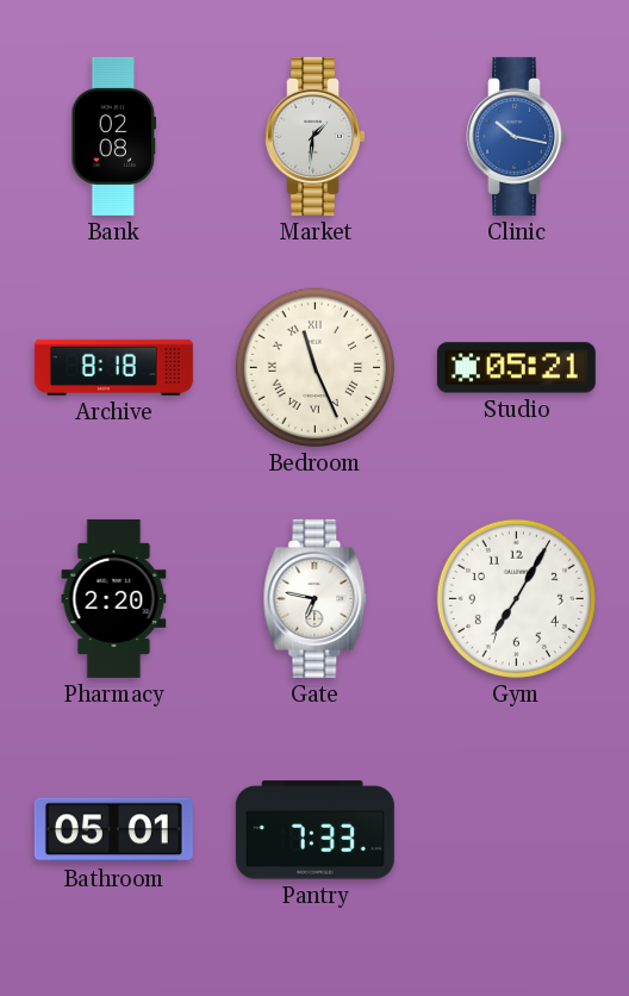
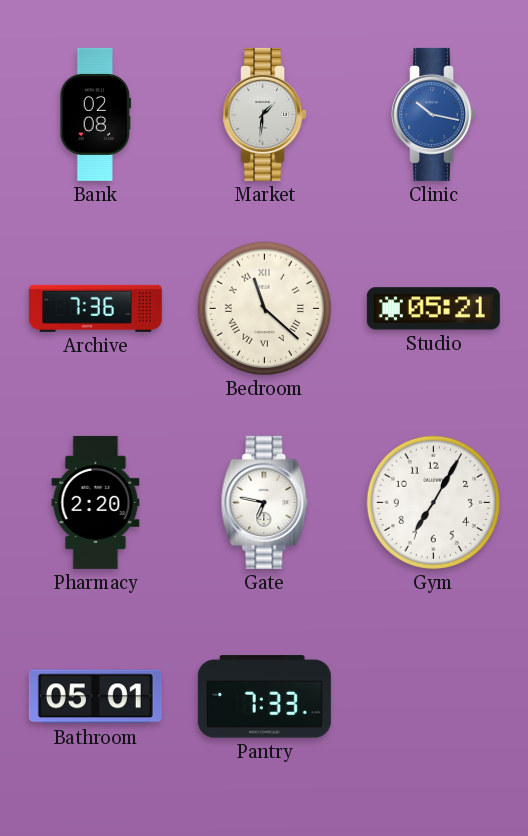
Archive: 8:18 -> 7:36
Bedroom: 11:26 -> 11:22
